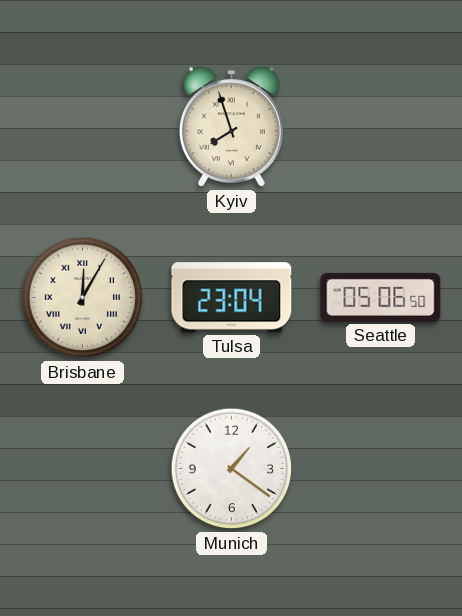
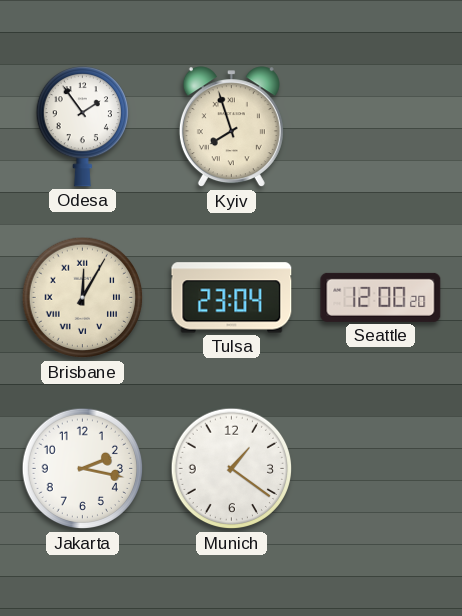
Odesa: none -> 1:54
Seattle: 05:06 -> 12:00
Jakarta: none -> 2:17
